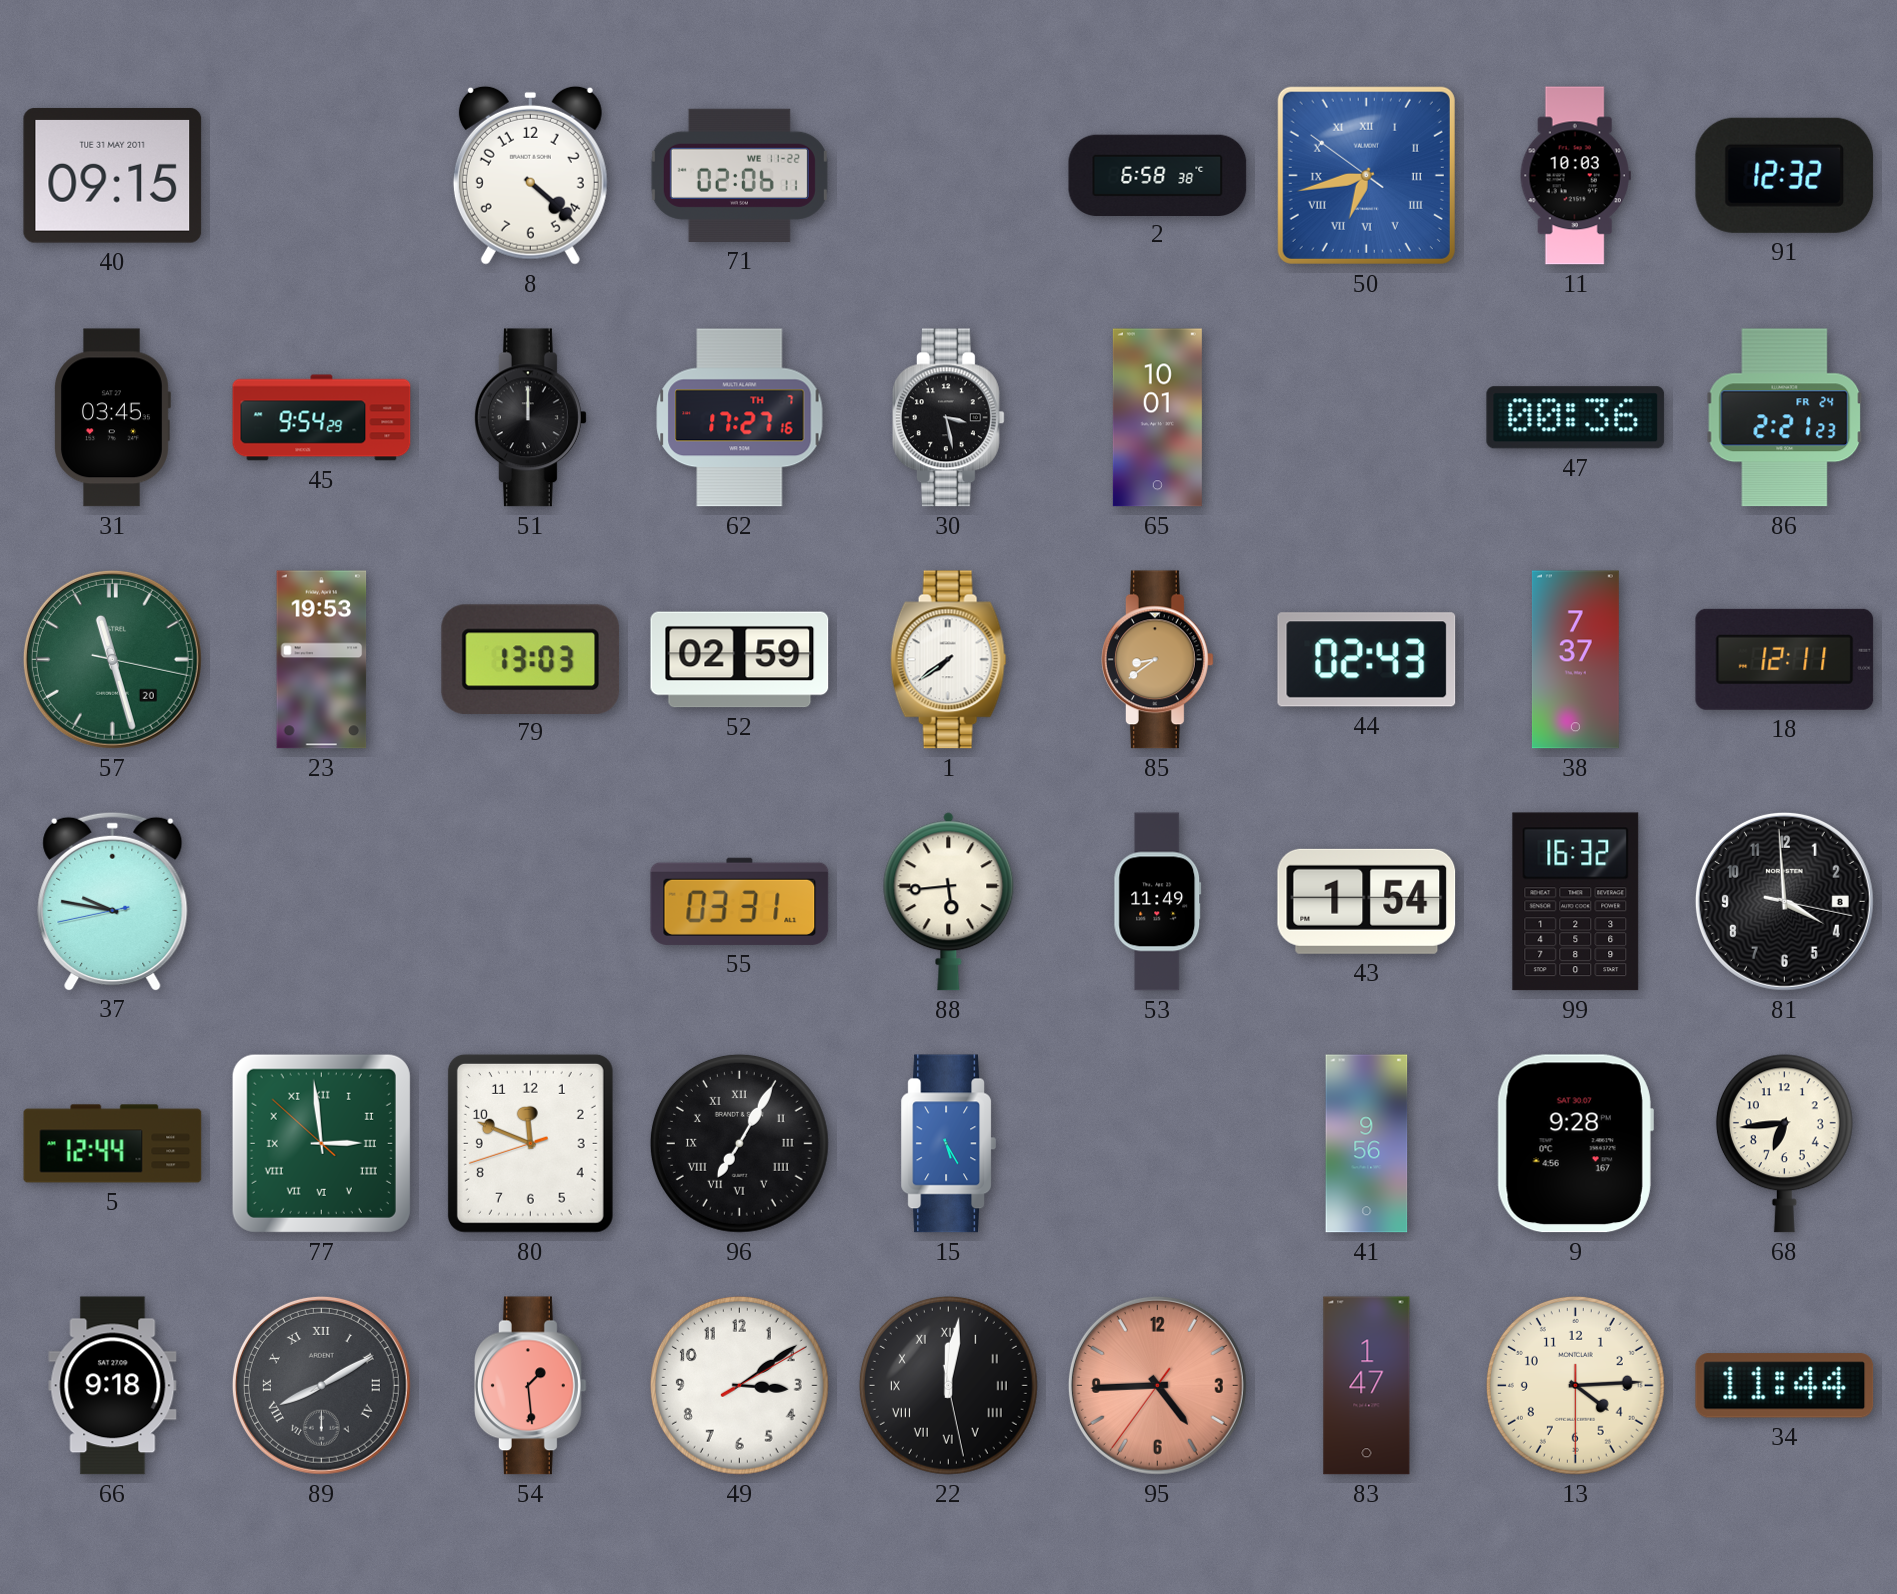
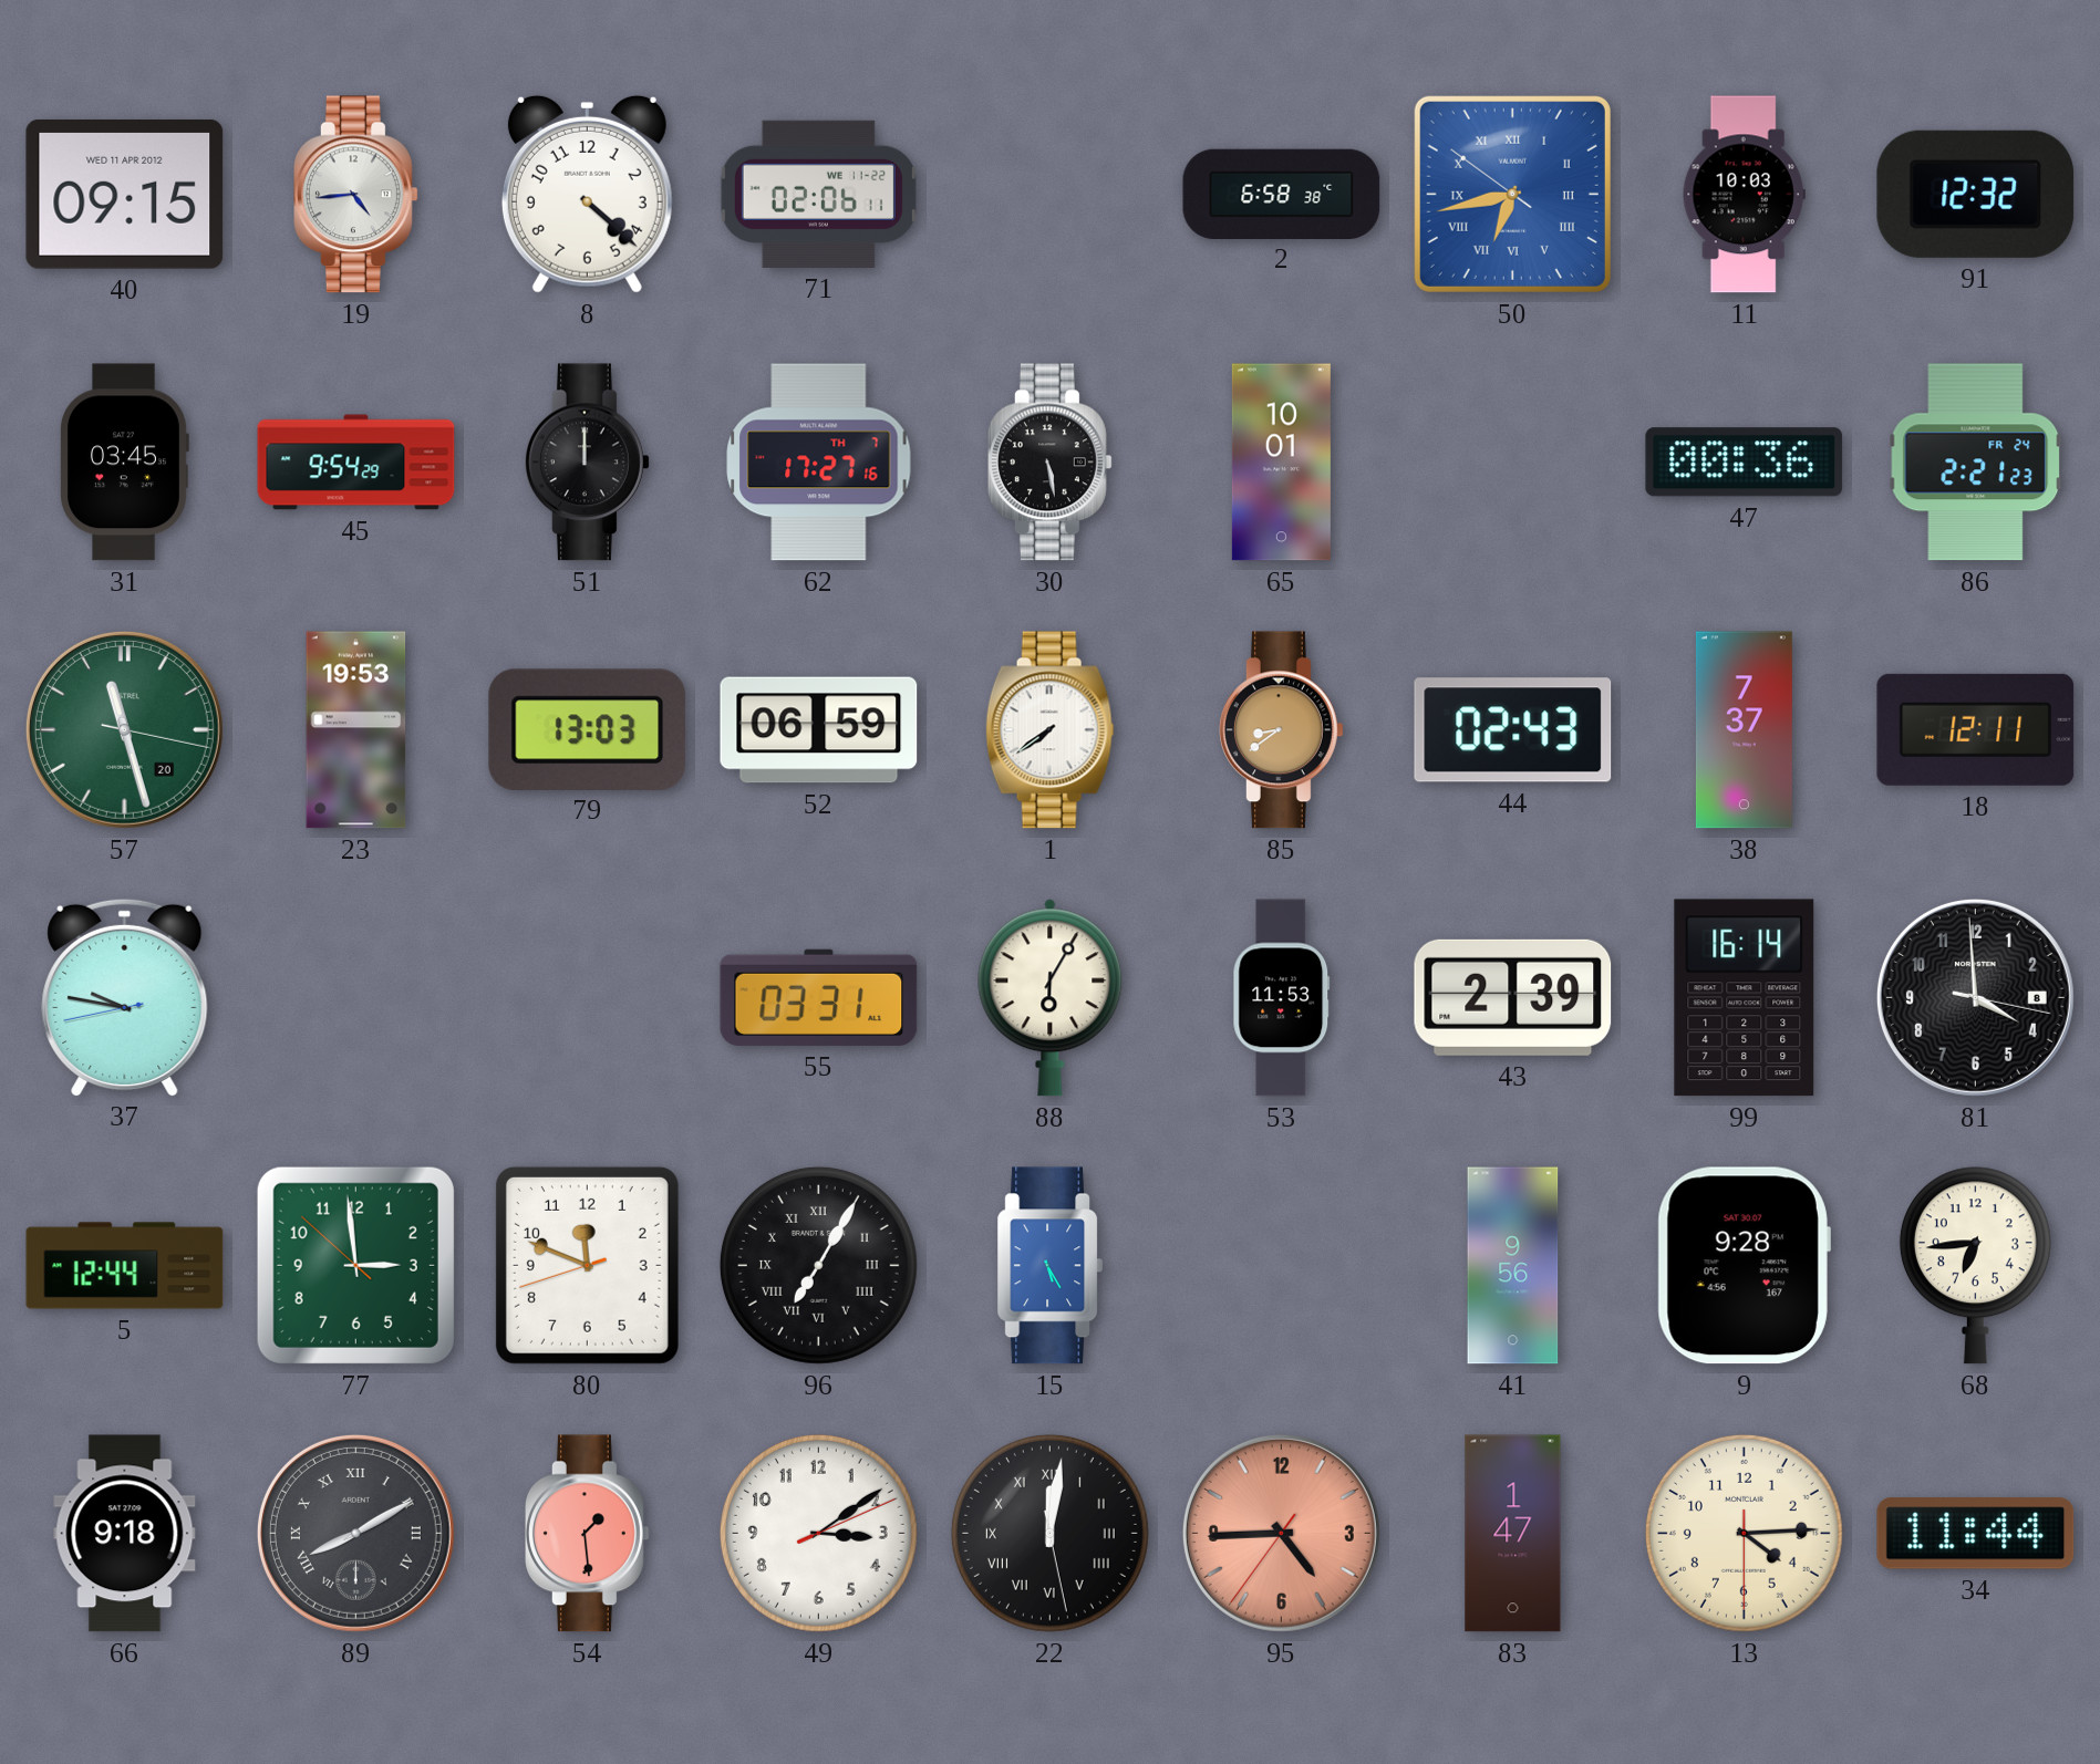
40 date: TUE 31 MAY 2011 -> WED 11 APR 2012
19: none -> 4:44
30: 3:28 -> 5:28
52: 02:59 -> 06:59
88: 5:44 -> 6:05
53: 11:49 -> 11:53
43: 1:54 -> 2:39
99: 16:32 -> 16:14
77 numerals: Roman -> Arabic
49: 3:09:10 -> 3:09:11
